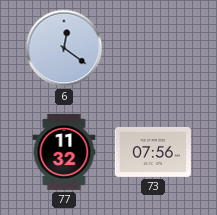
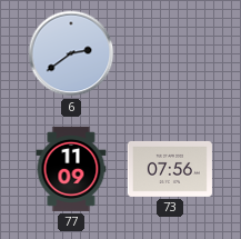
6: 12:21 -> 2:39
77: 11:32 -> 11:09
